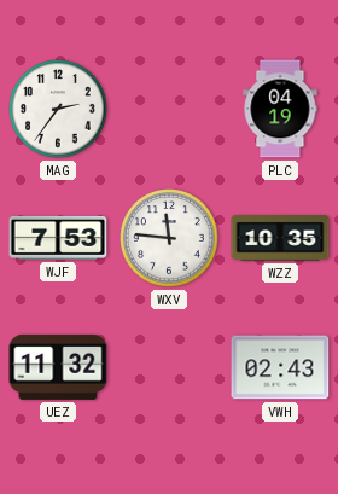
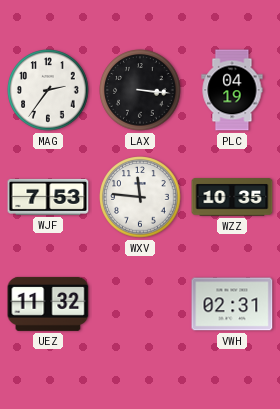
LAX: none -> 3:16
VWH: 02:43 -> 02:31
